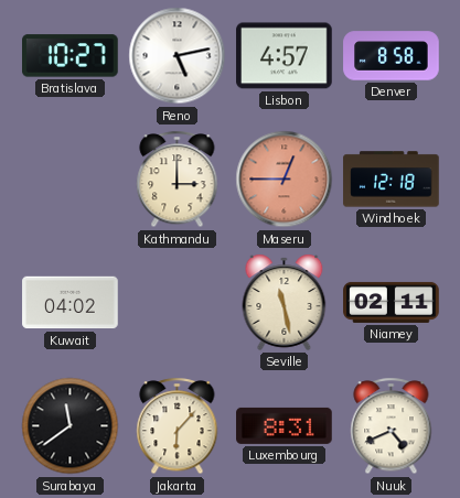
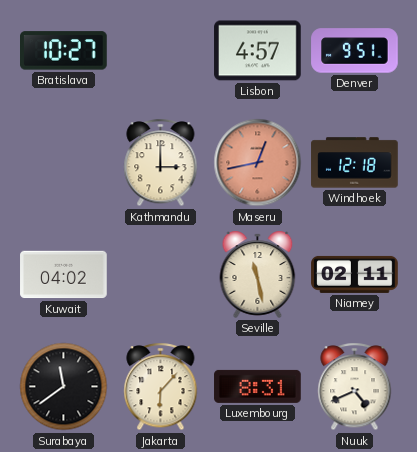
Reno: 5:13 -> none
Denver: 8:58 -> 9:51
Maseru: 12:45 -> 12:43
